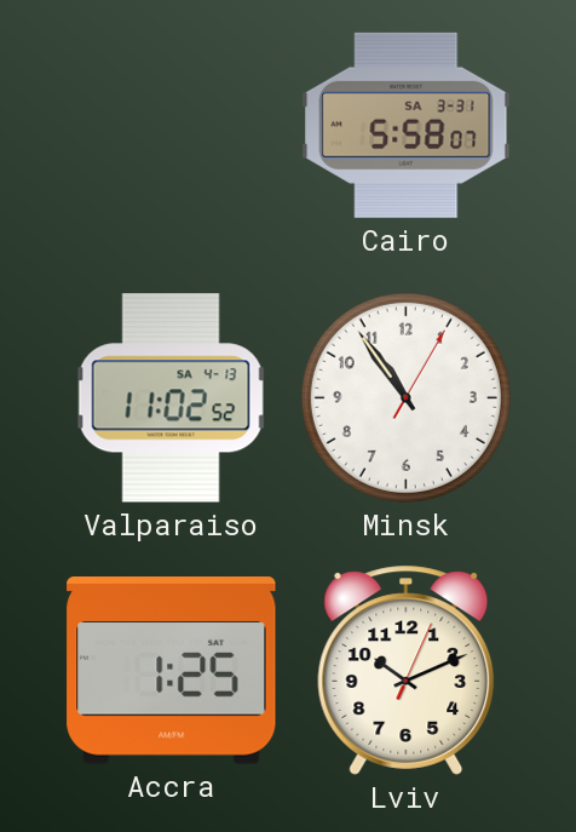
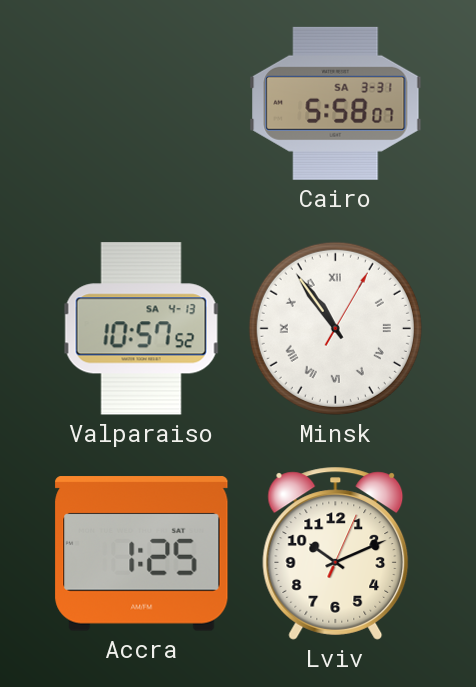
Valparaiso: 11:02 -> 10:57
Minsk numerals: Arabic -> Roman
